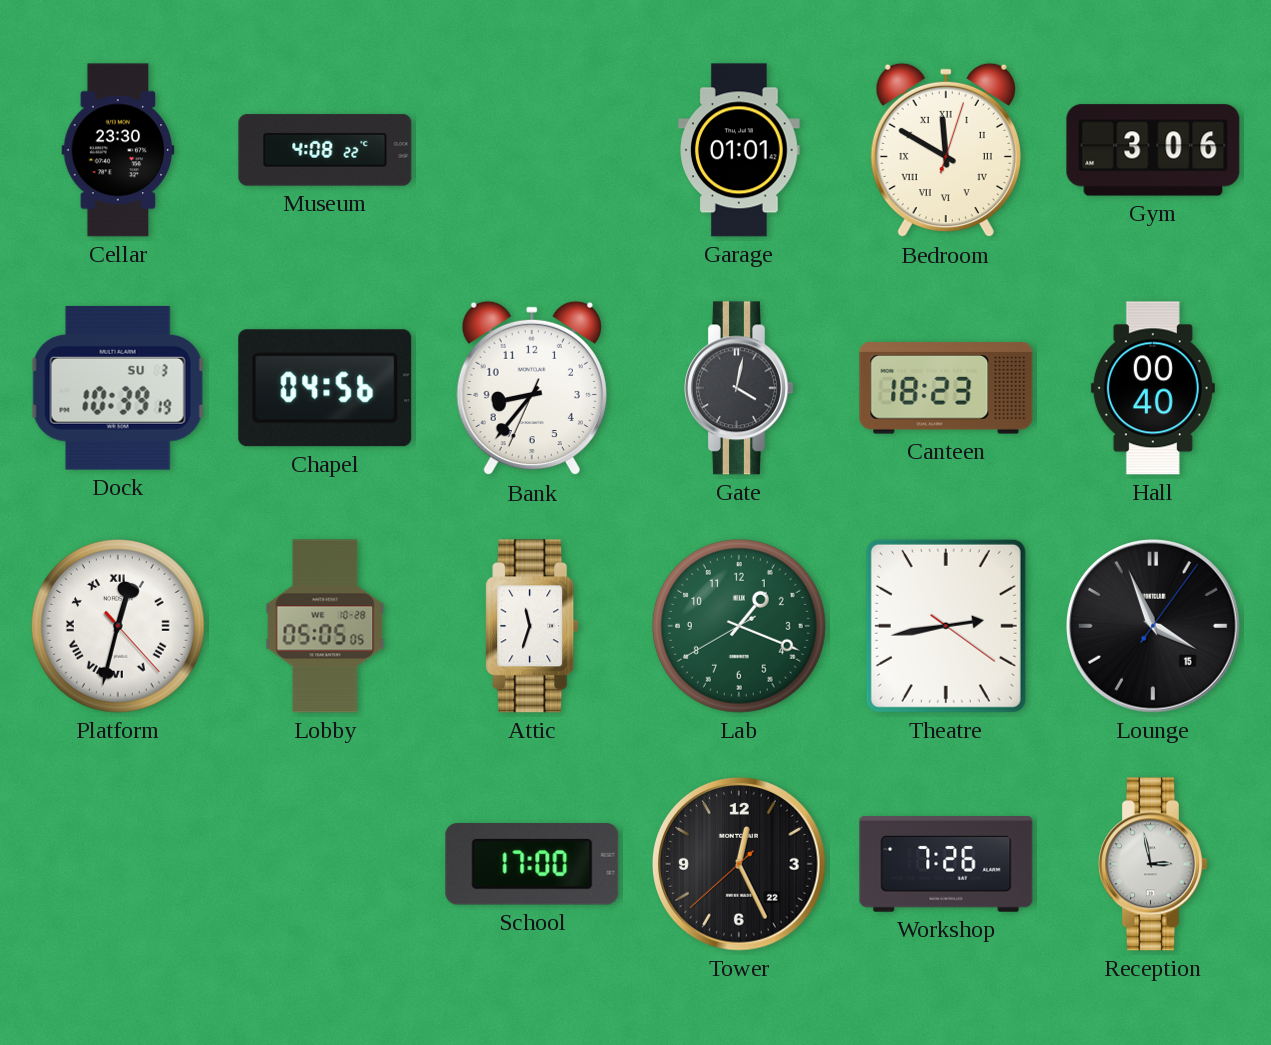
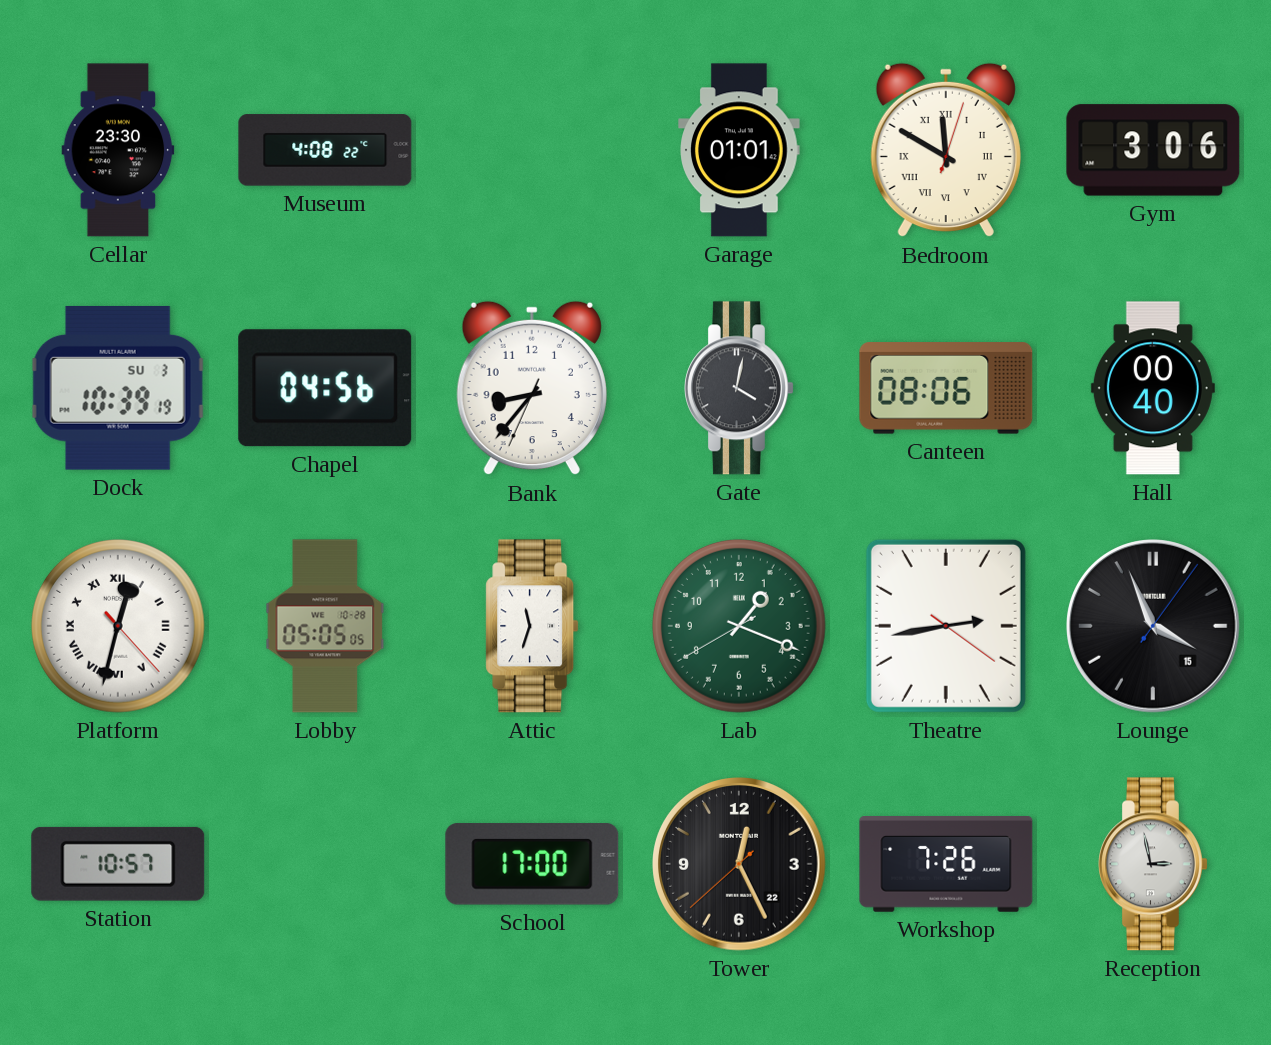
Canteen: 18:23 -> 08:06
Station: none -> 10:57
